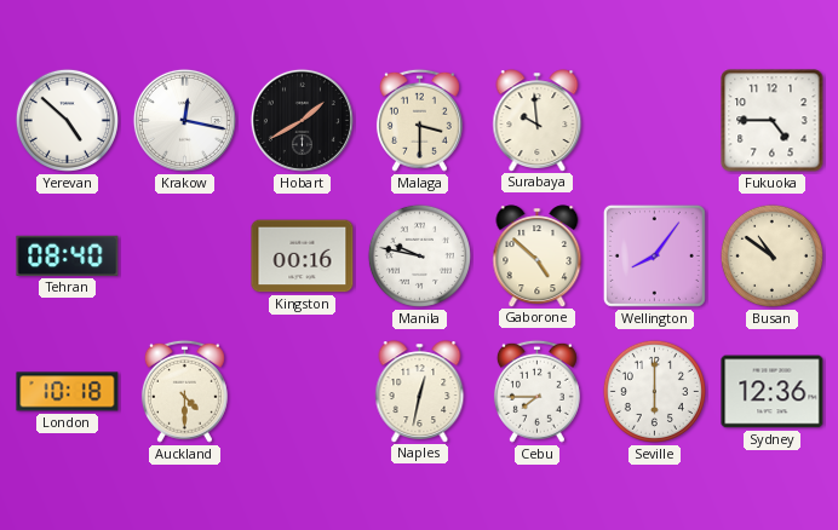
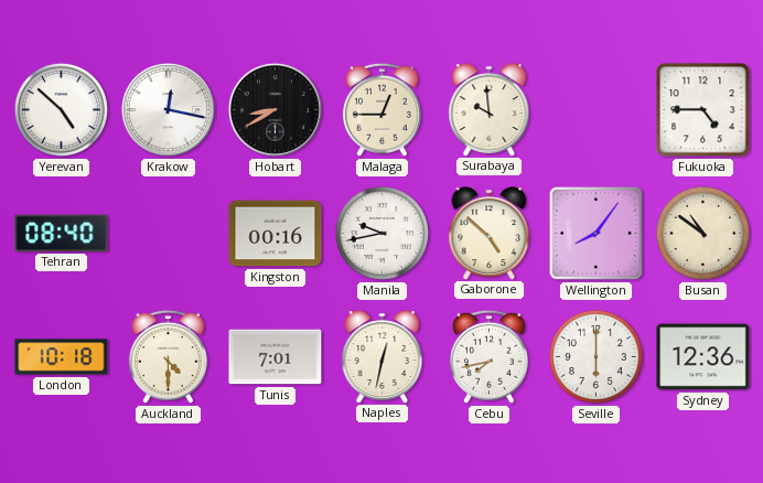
Hobart: 1:40 -> 8:40
Malaga: 3:30 -> 12:45
Manila: 9:47 -> 9:43
Tunis: none -> 7:01
Cebu: 7:45 -> 7:43
